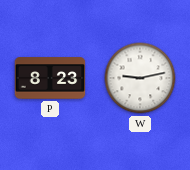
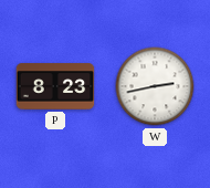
W: 9:13 -> 2:43
